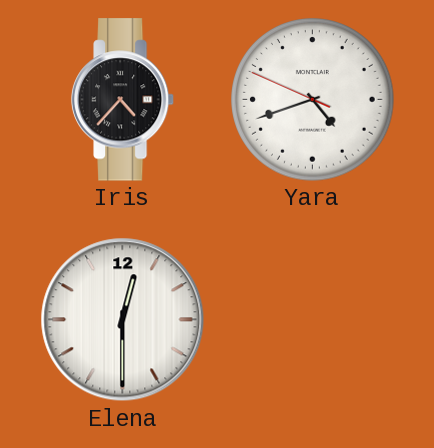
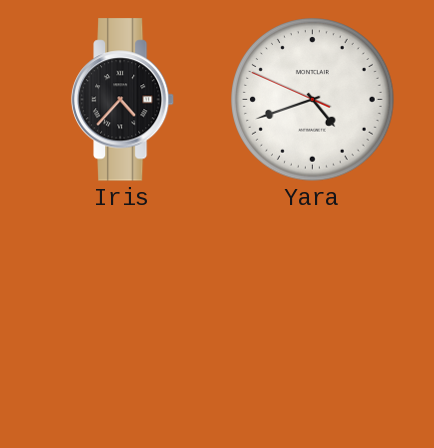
Elena: 12:30 -> none
